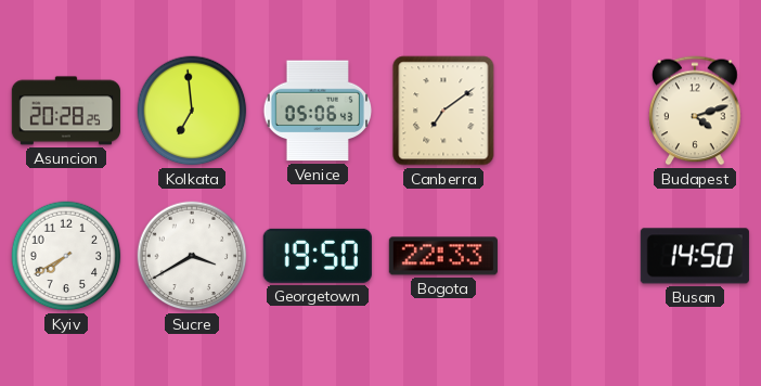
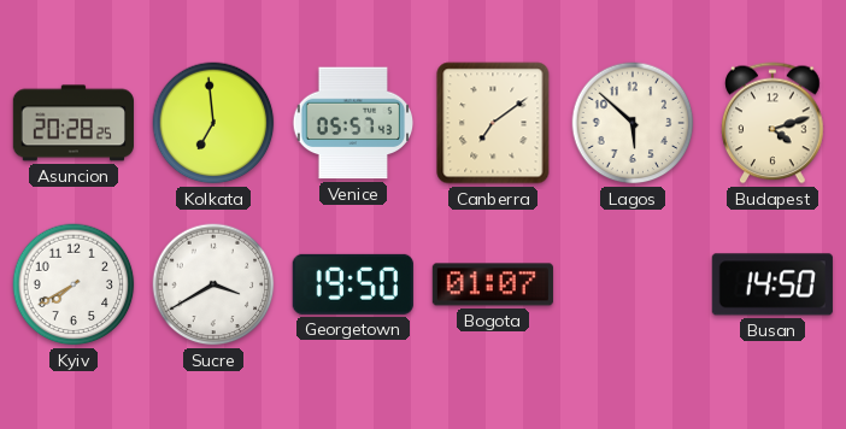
Venice: 05:06 -> 05:57
Lagos: none -> 5:52
Bogota: 22:33 -> 01:07
